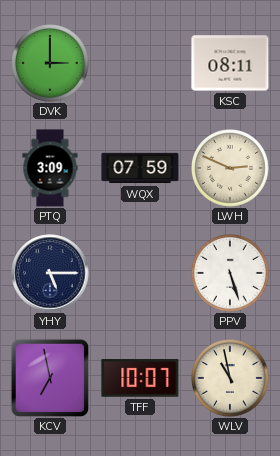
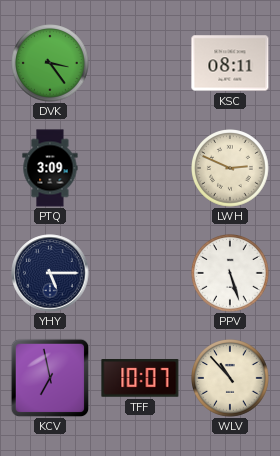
DVK: 3:00 -> 3:24
WQX: 07:59 -> none
WLV: 10:58 -> 10:53
